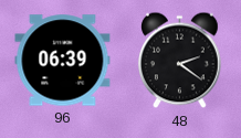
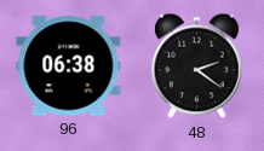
96: 06:39 -> 06:38
